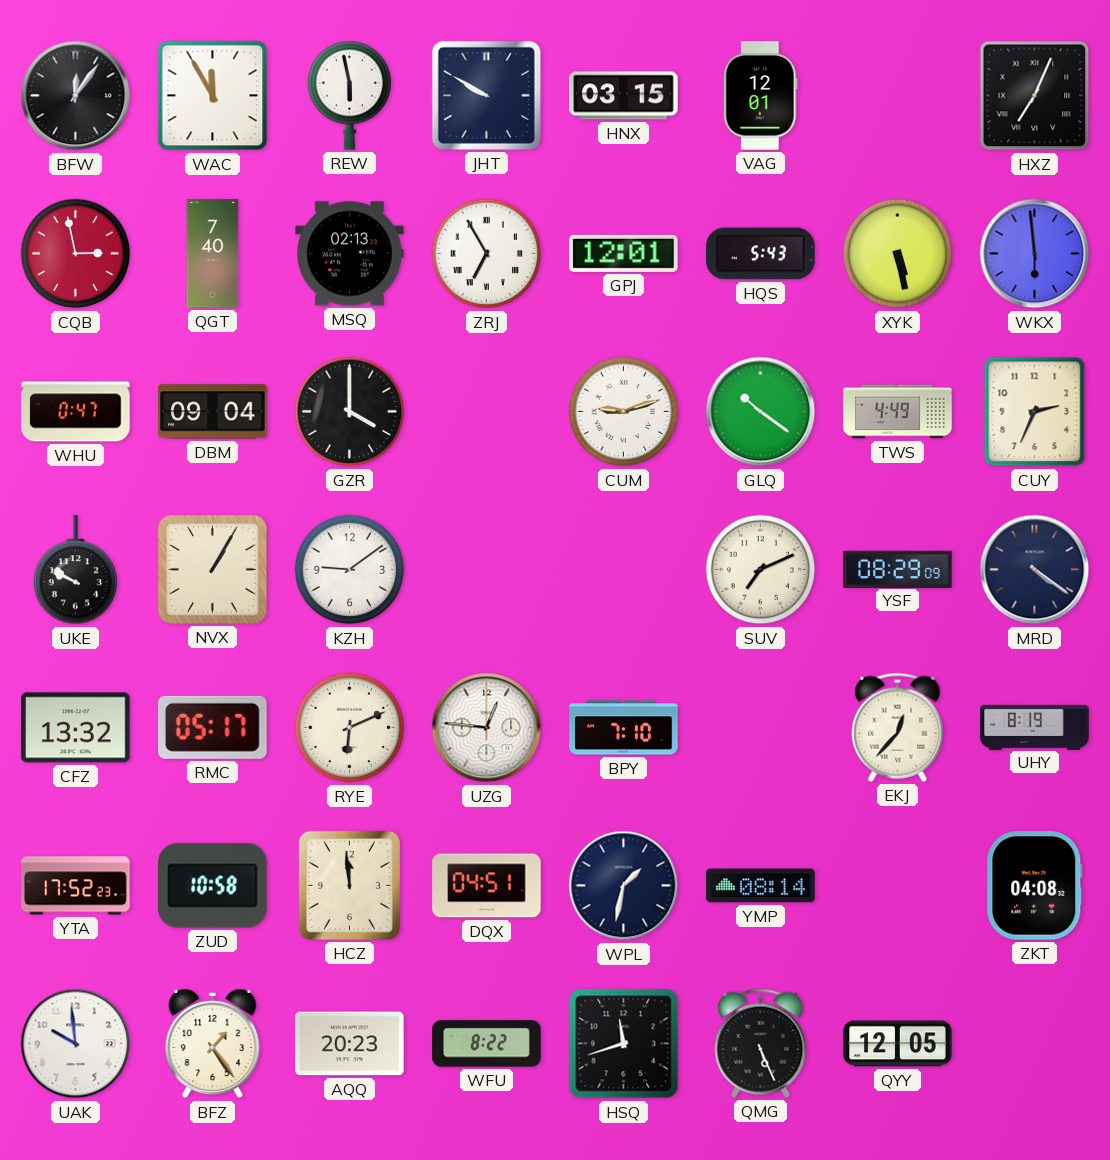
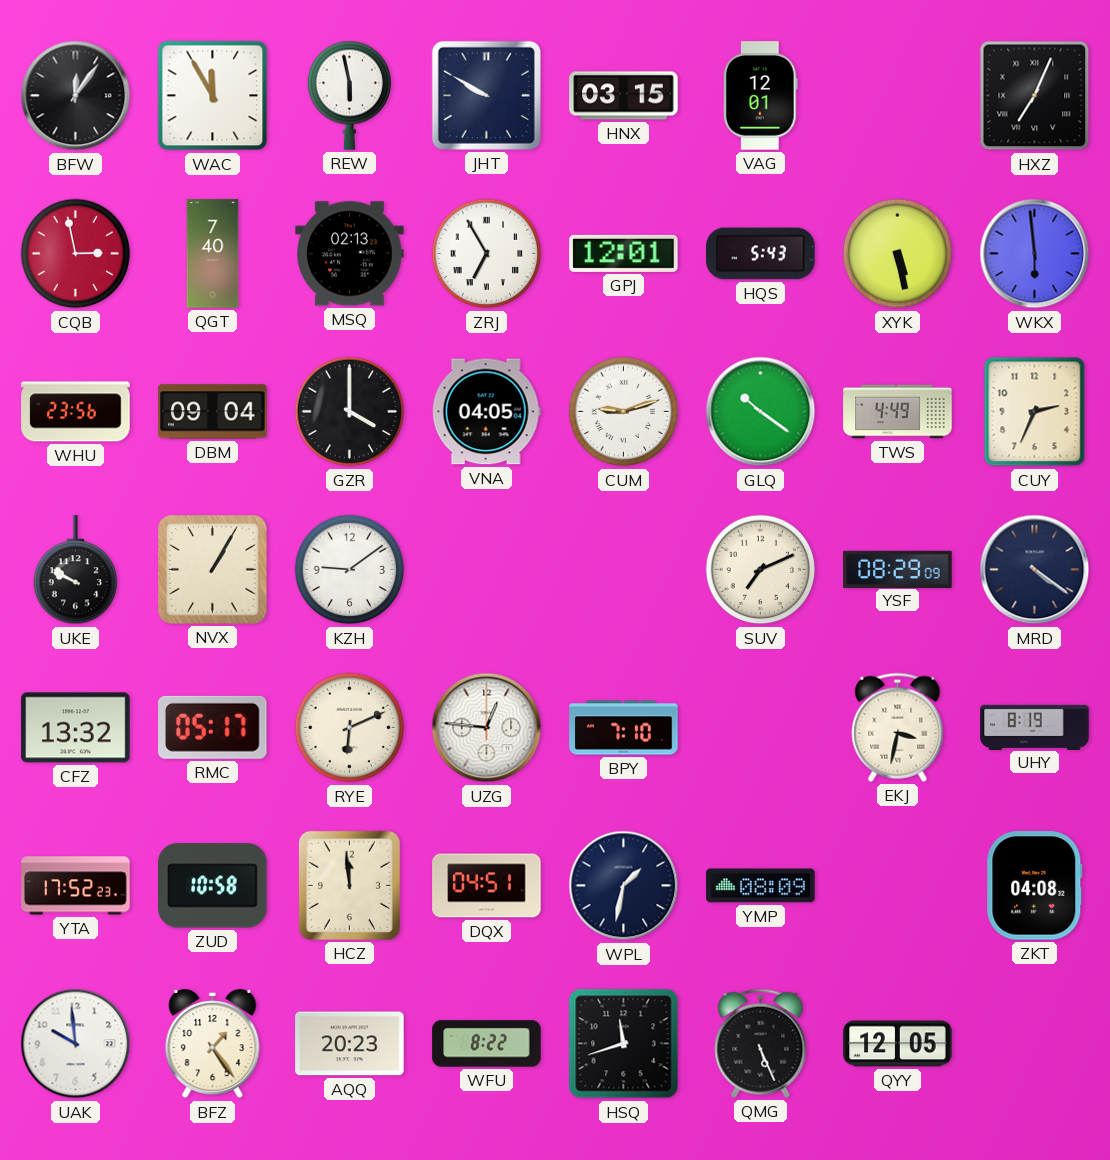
WHU: 0:47 -> 23:56
VNA: none -> 04:05
EKJ: 12:37 -> 3:32
YMP: 08:14 -> 08:09
